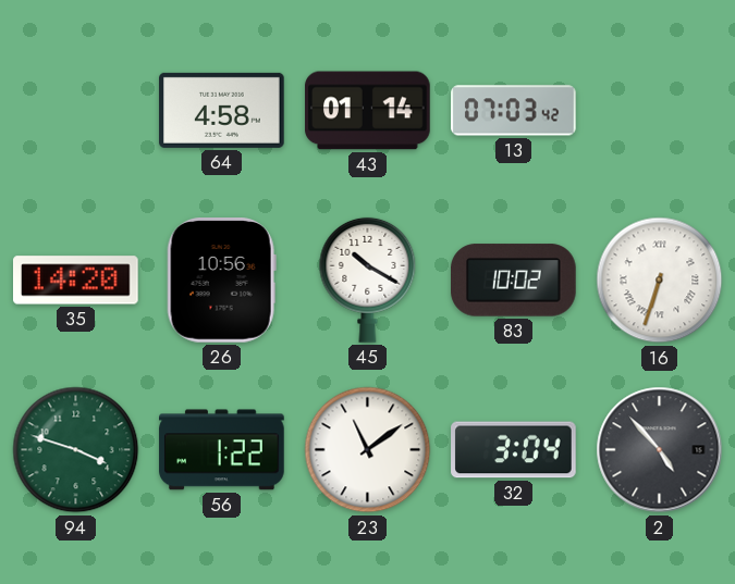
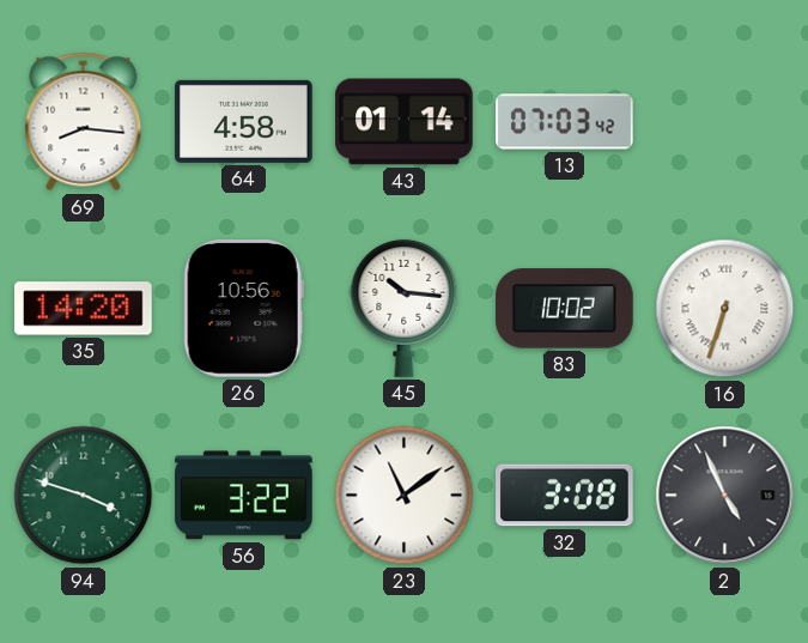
69: none -> 8:16
45: 10:20 -> 10:16
56: 1:22 -> 3:22
32: 3:04 -> 3:08
2: 4:53 -> 4:56
